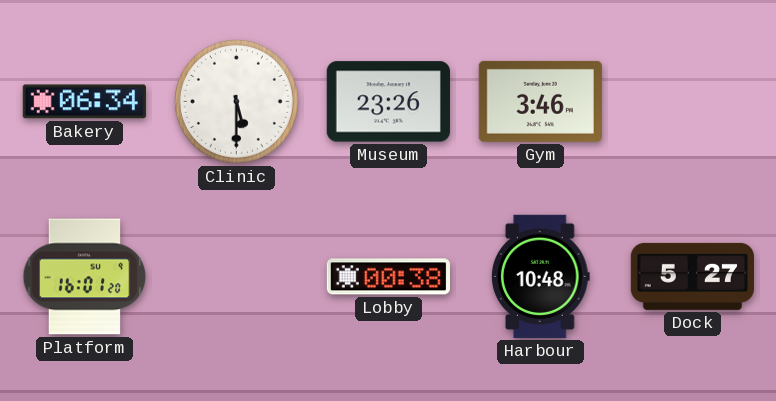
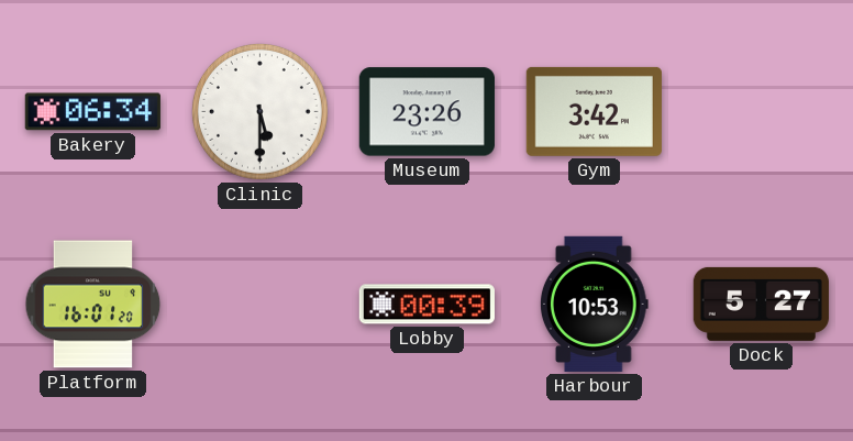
Gym: 3:46 -> 3:42
Lobby: 00:38 -> 00:39
Harbour: 10:48 -> 10:53
